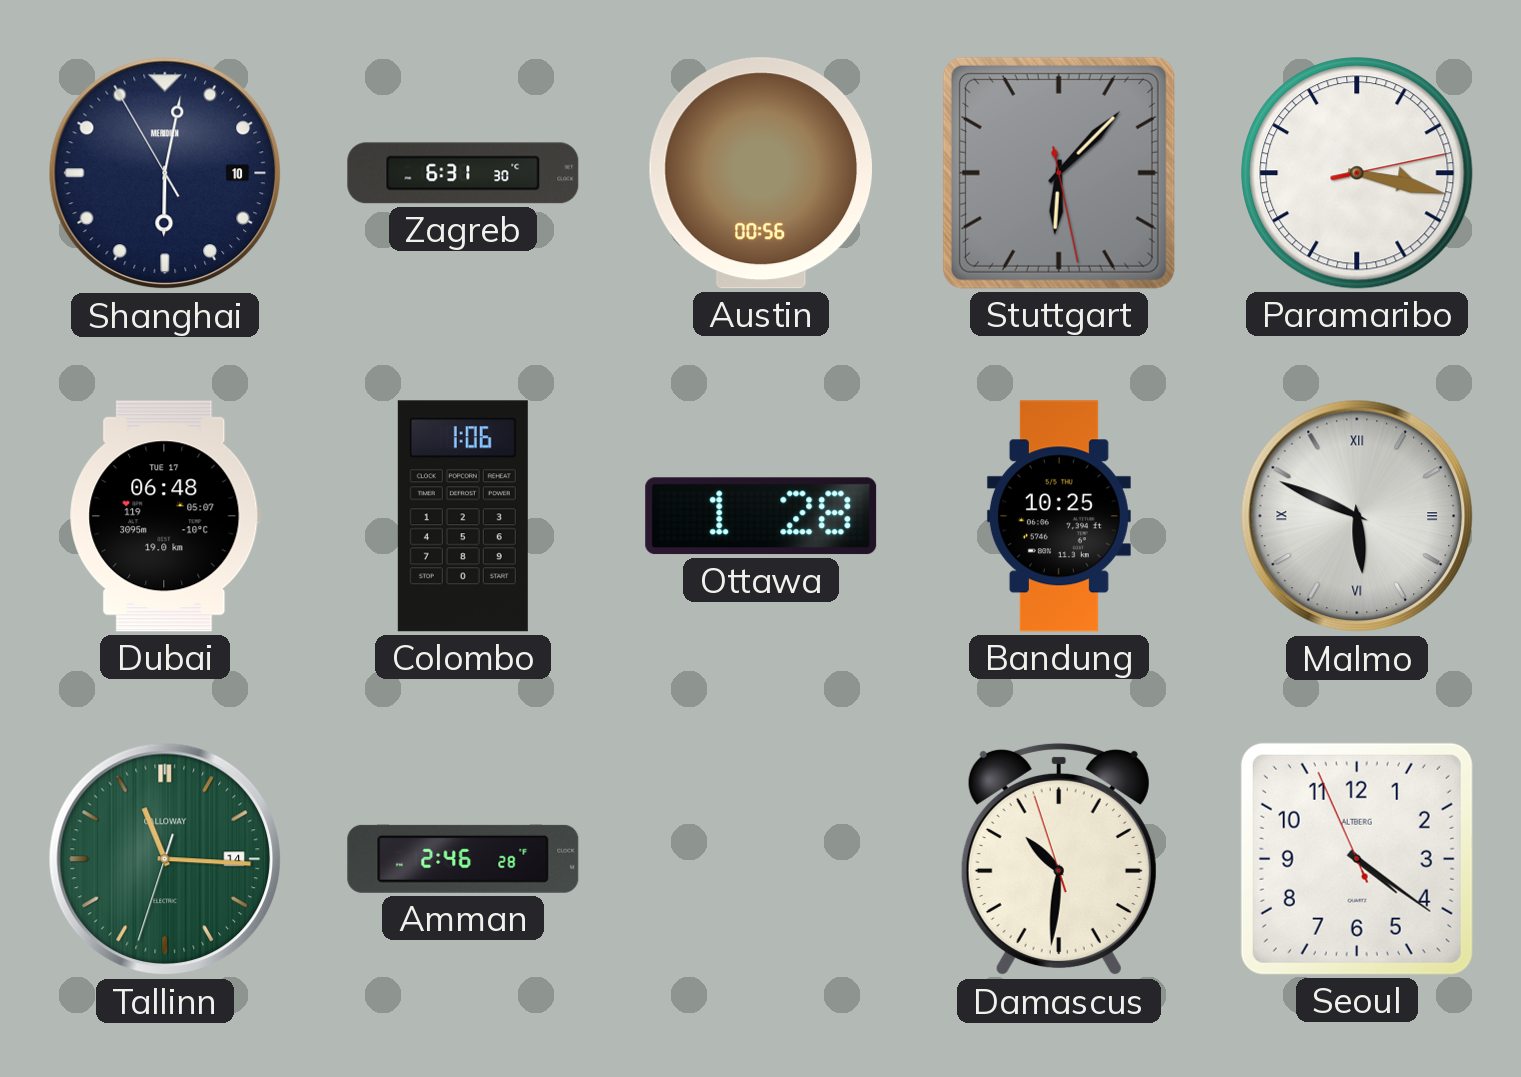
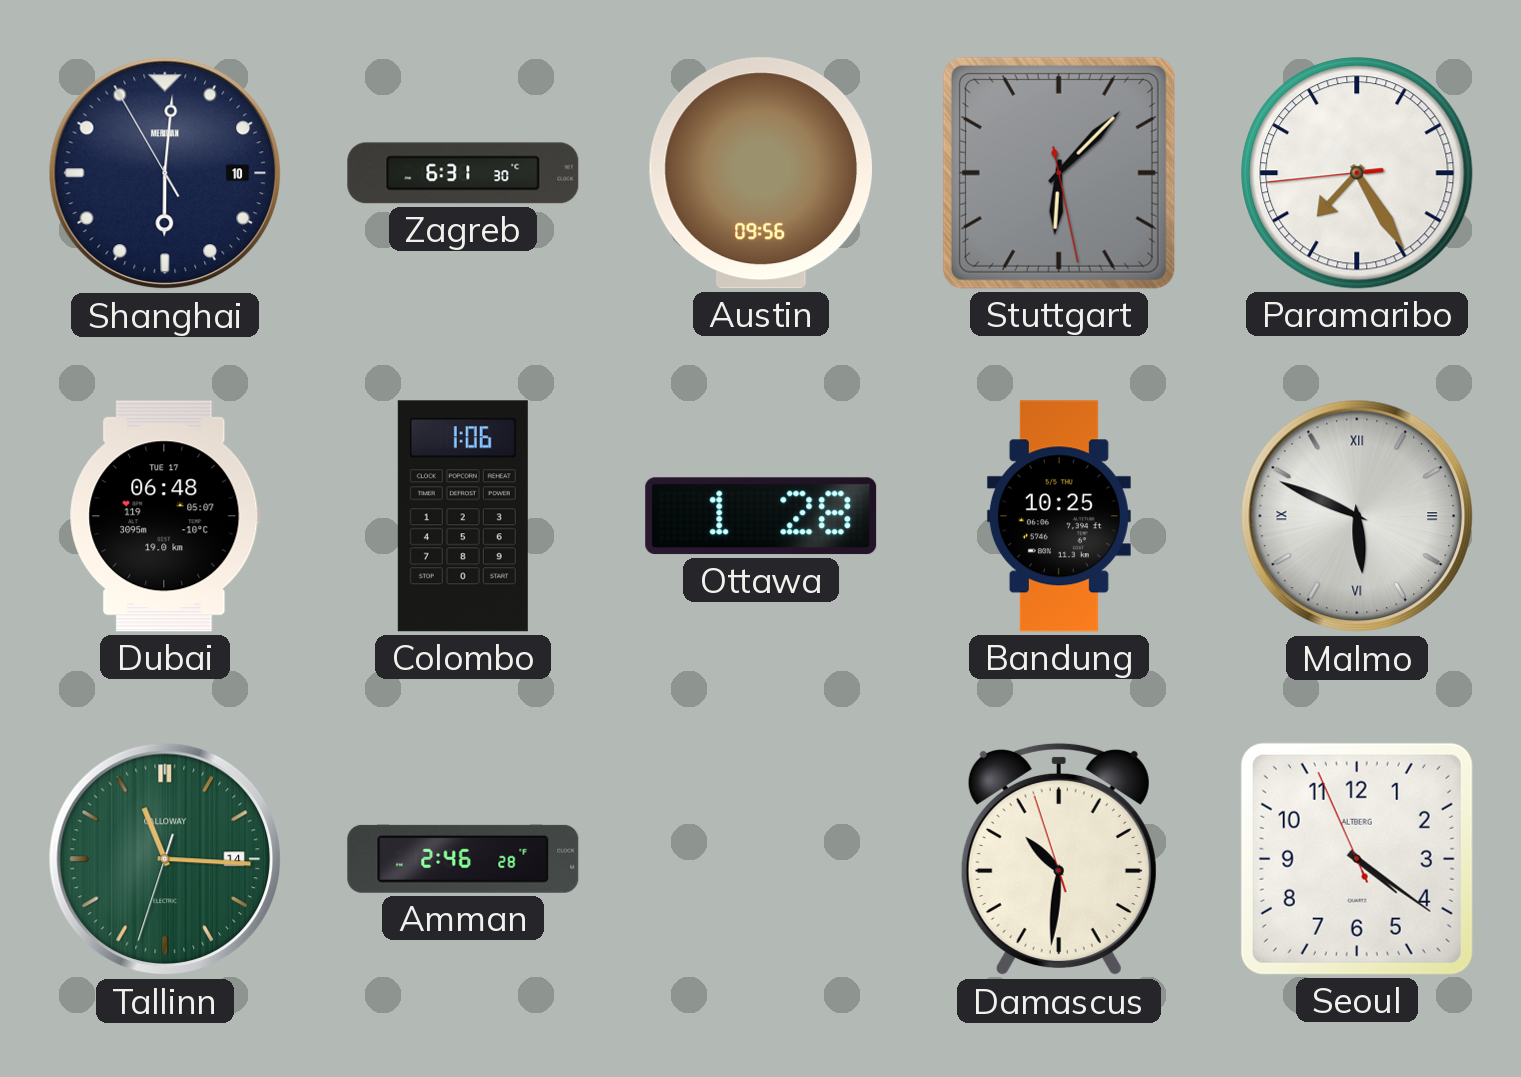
Shanghai: 6:01 -> 6:00
Austin: 00:56 -> 09:56
Paramaribo: 3:17 -> 7:24
